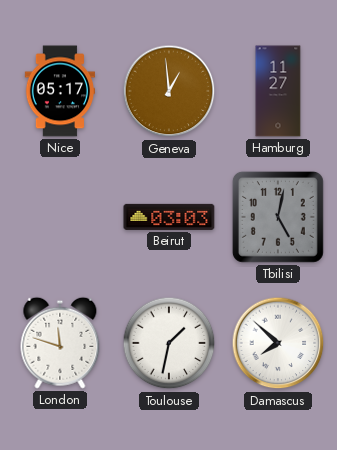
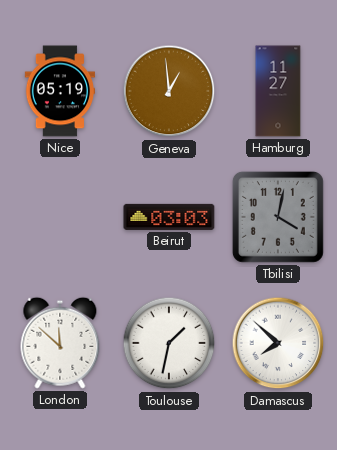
Nice: 05:17 -> 05:19
Tbilisi: 5:02 -> 4:02
London: 11:48 -> 11:52
